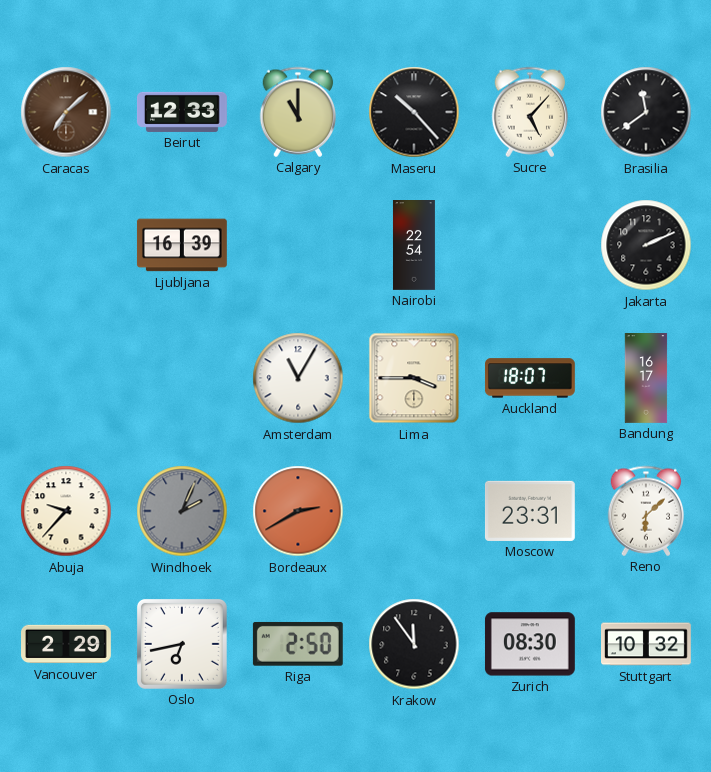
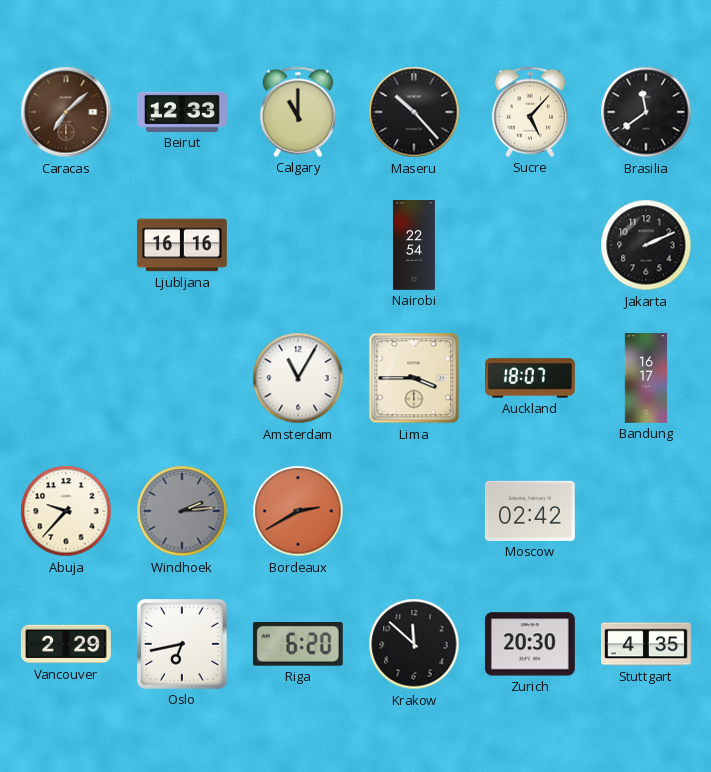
Ljubljana: 16:39 -> 16:16
Windhoek: 2:04 -> 2:14
Moscow: 23:31 -> 02:42
Reno: 6:08 -> none
Riga: 2:50 -> 6:20
Krakow: 11:54 -> 11:52
Zurich: 08:30 -> 20:30
Stuttgart: 10:32 -> 4:35
